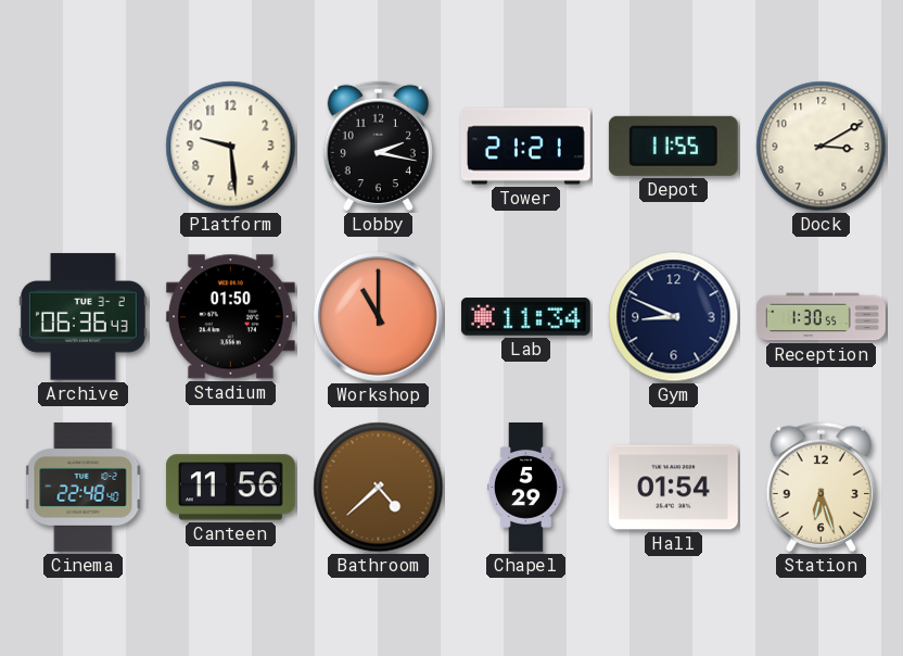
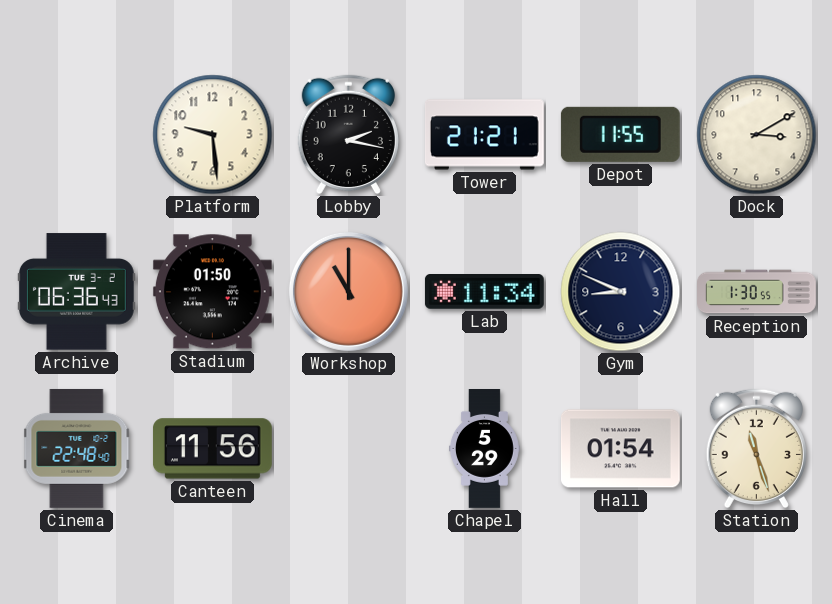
Bathroom: 4:38 -> none
Station: 6:27 -> 11:27
